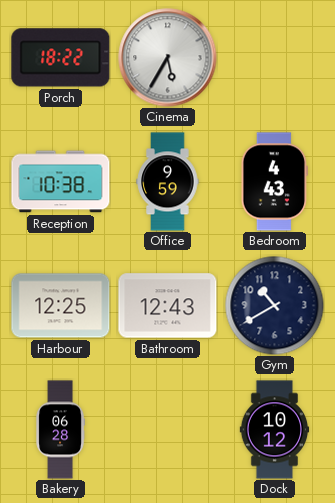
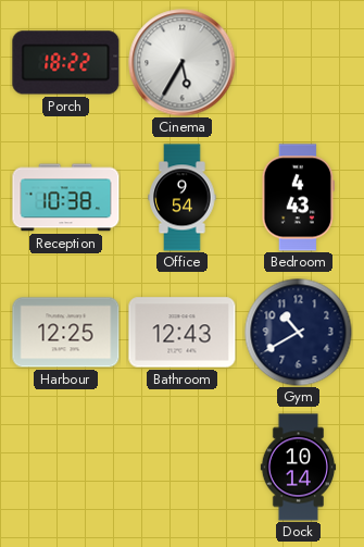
Office: 9:59 -> 9:54
Bakery: 06:28 -> none
Dock: 10:12 -> 10:14
